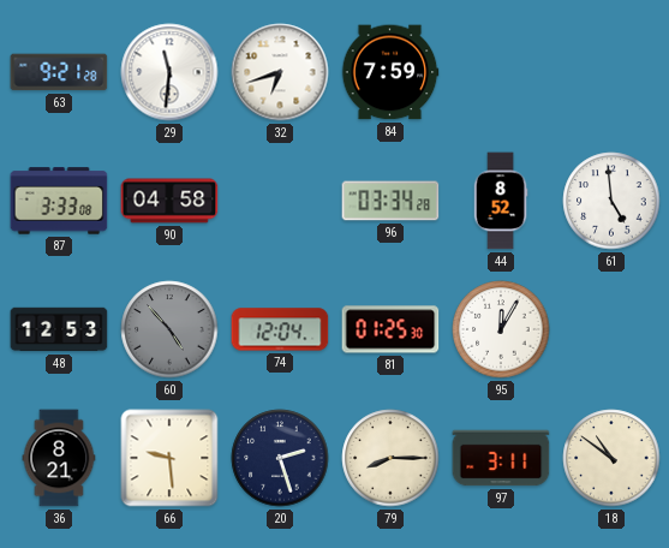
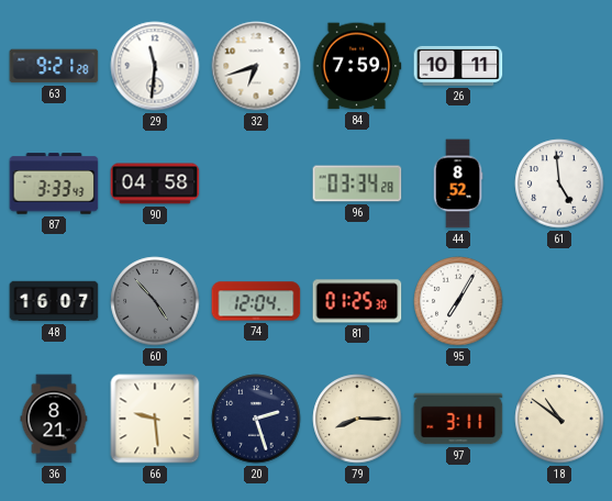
26: none -> 10:11
87: 3:33:08 -> 3:33:43
48: 12:53 -> 16:07
95: 12:05 -> 7:05
